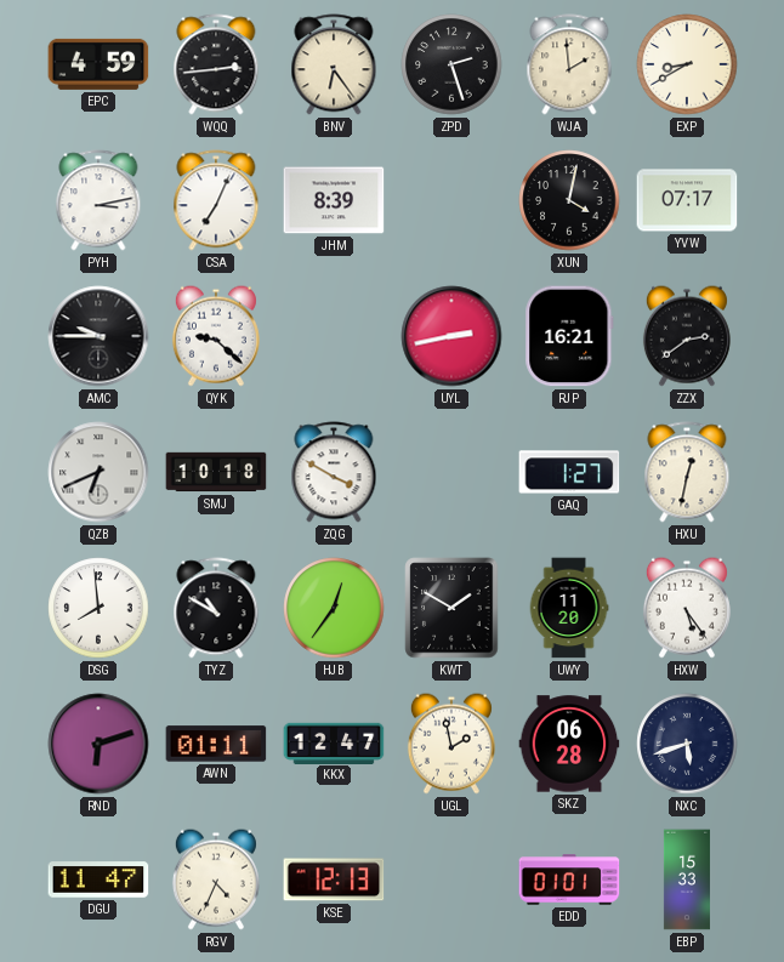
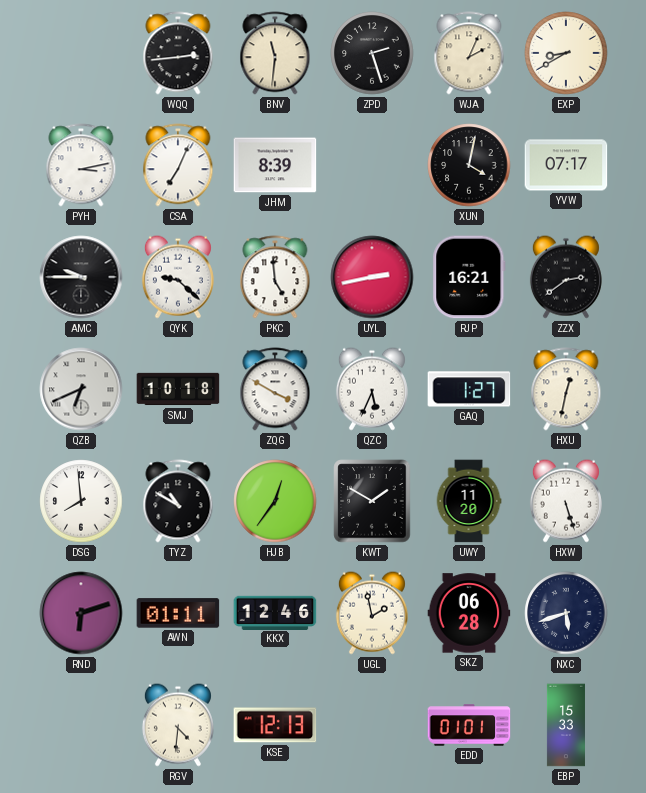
EPC: 4:59 -> none
BNV: 6:24 -> 11:31
WJA: 1:59 -> 2:04
PKC: none -> 4:59
QZC: none -> 5:34
HXW: 5:24 -> 5:27
KKX: 12:47 -> 12:46
DGU: 11:47 -> none
RGV: 4:34 -> 4:31
